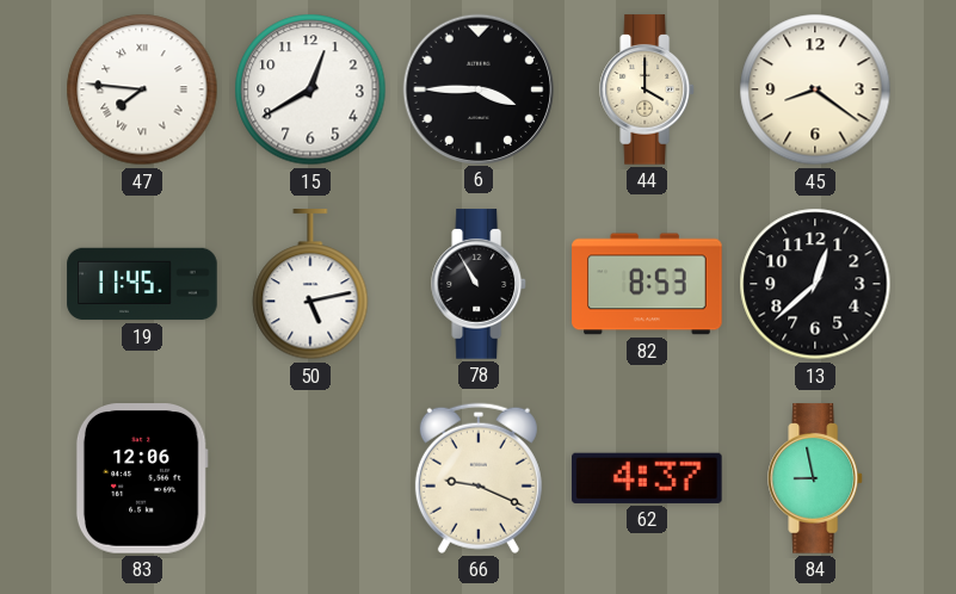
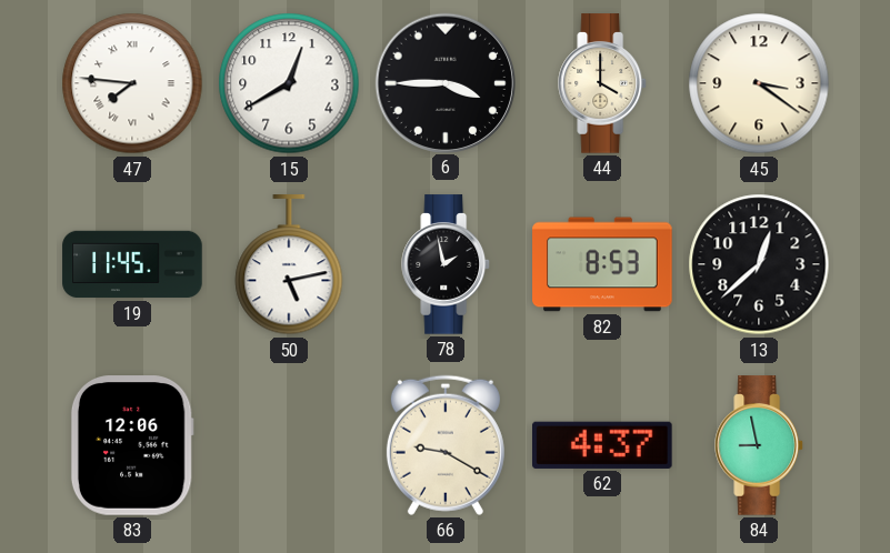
45: 8:21 -> 3:21
78: 10:55 -> 1:58
66: 9:19 -> 9:20
